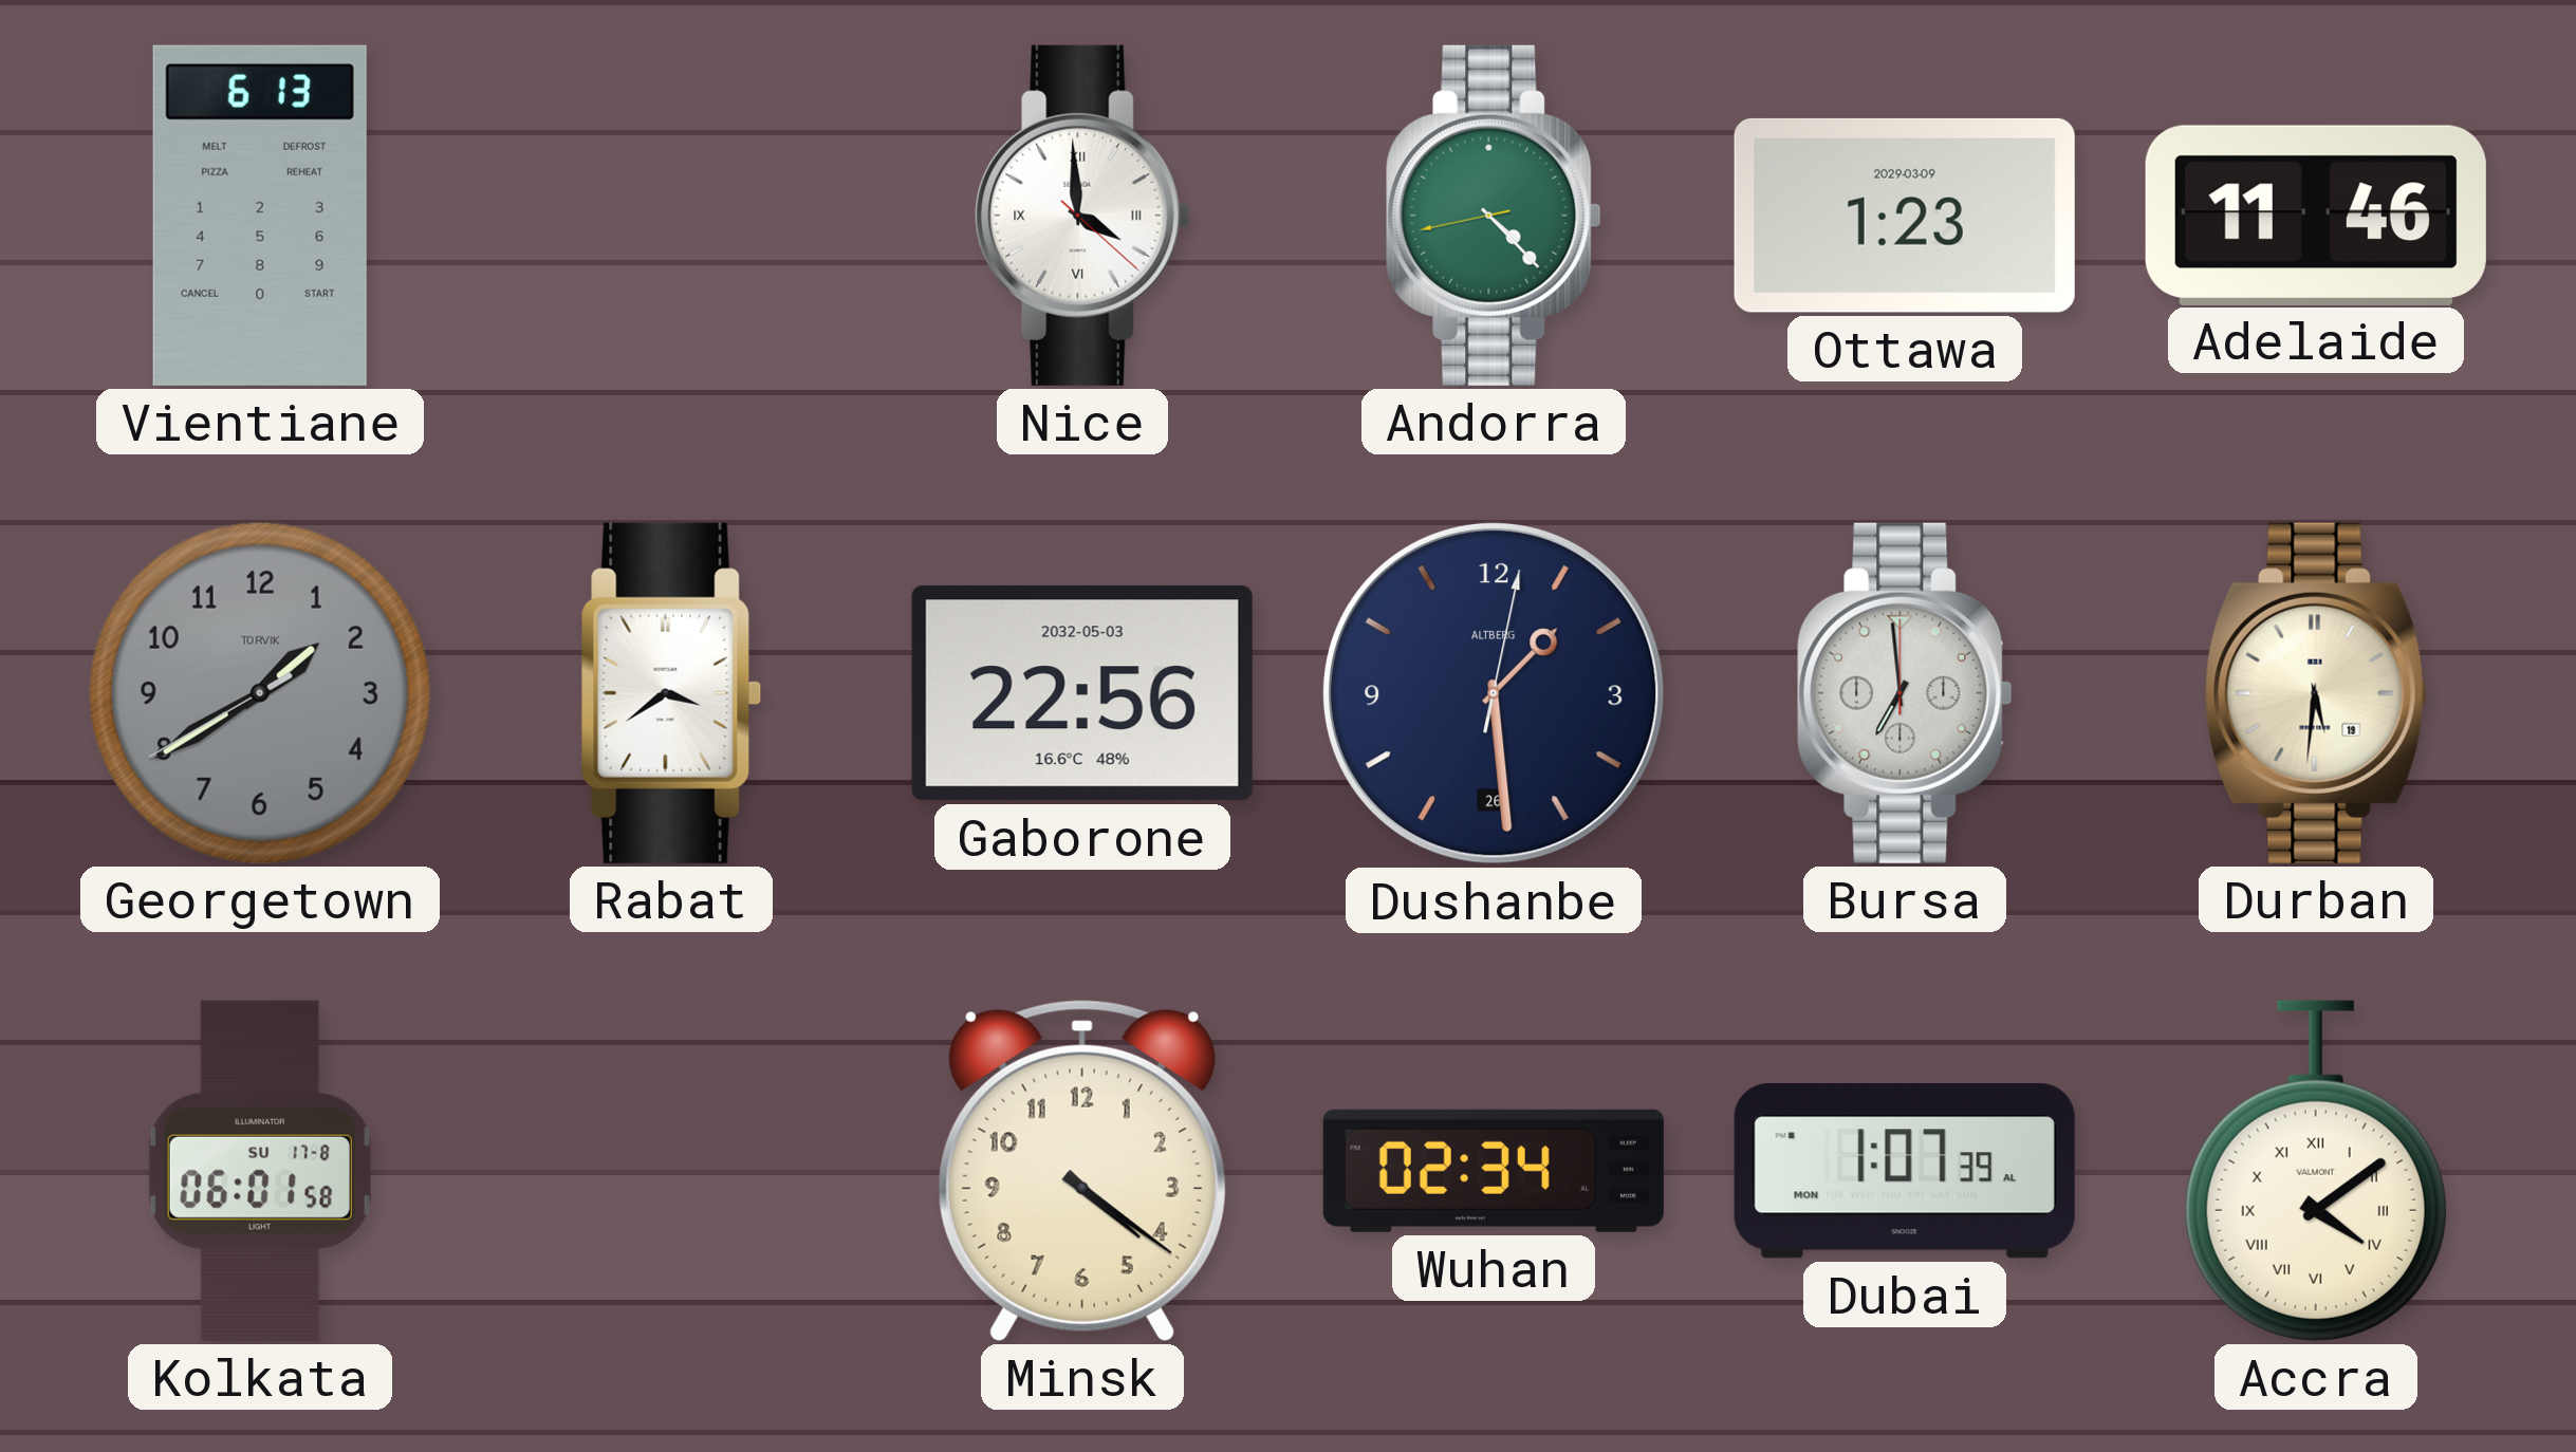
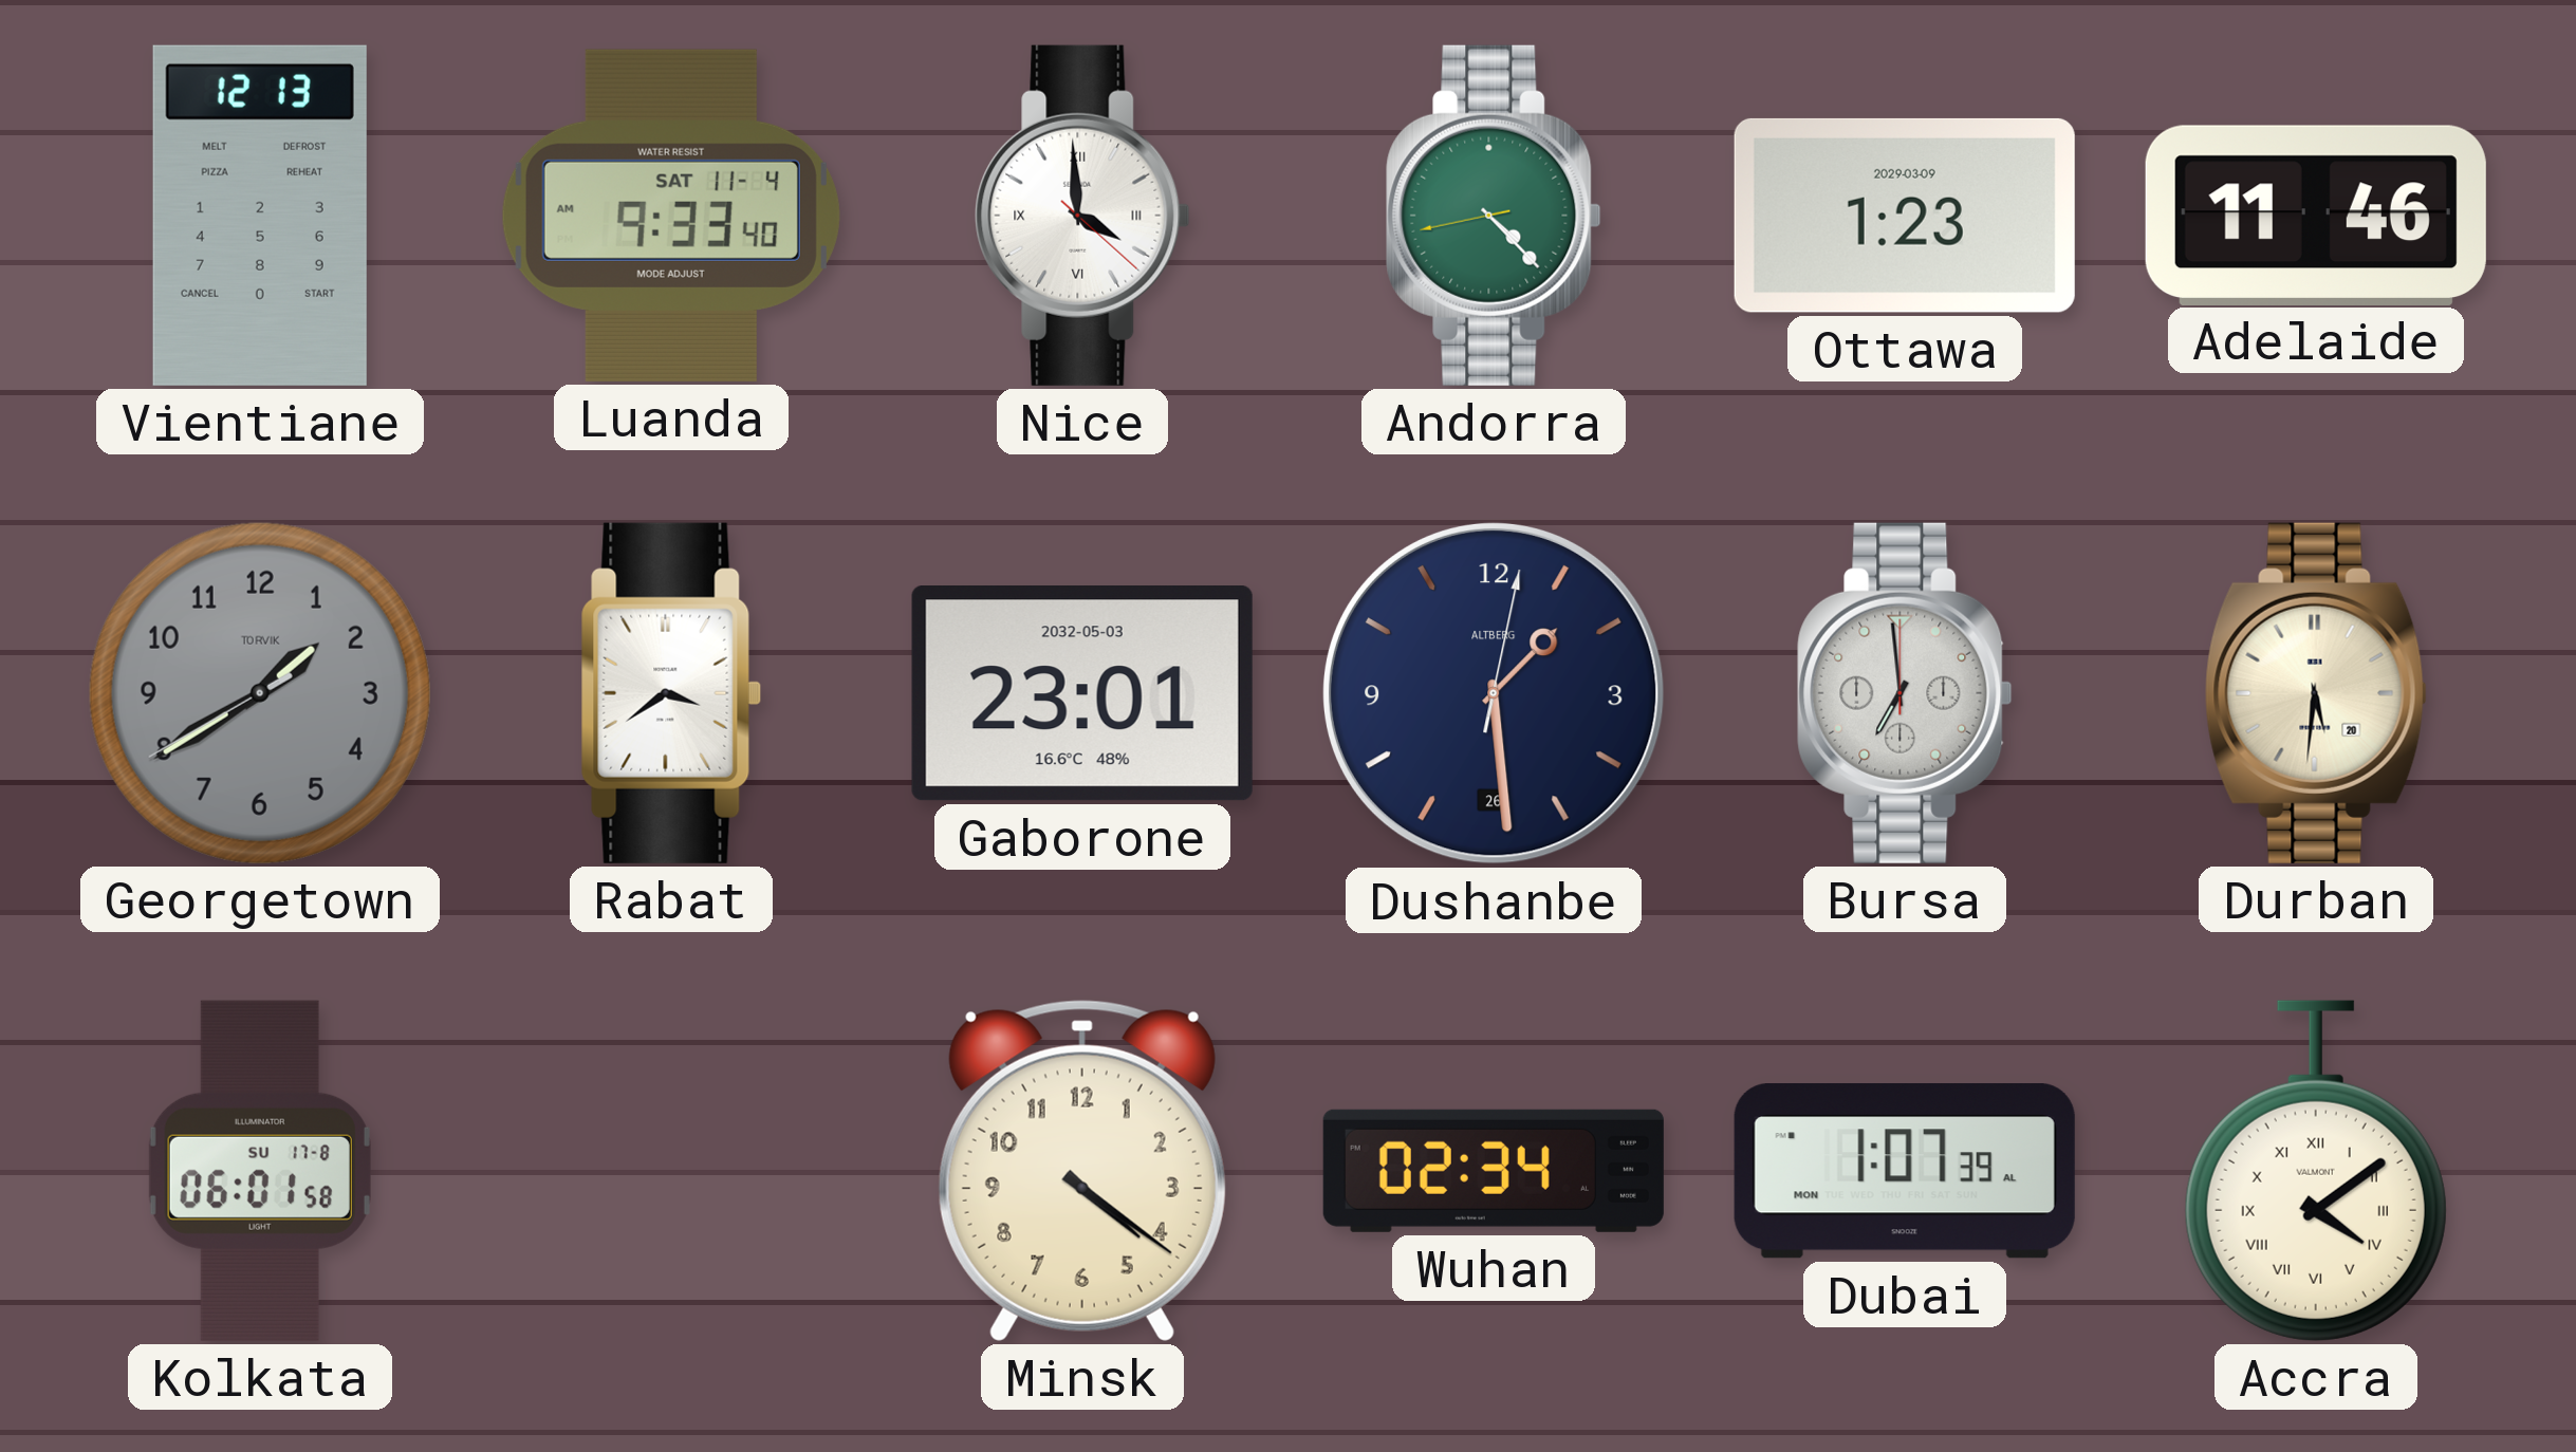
Vientiane: 6:13 -> 12:13
Luanda: none -> 9:33
Gaborone: 22:56 -> 23:01
Durban date: 19 -> 20
